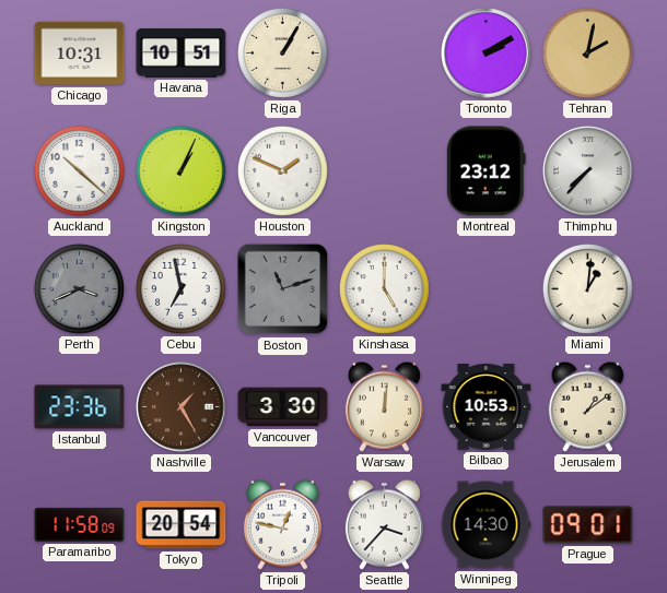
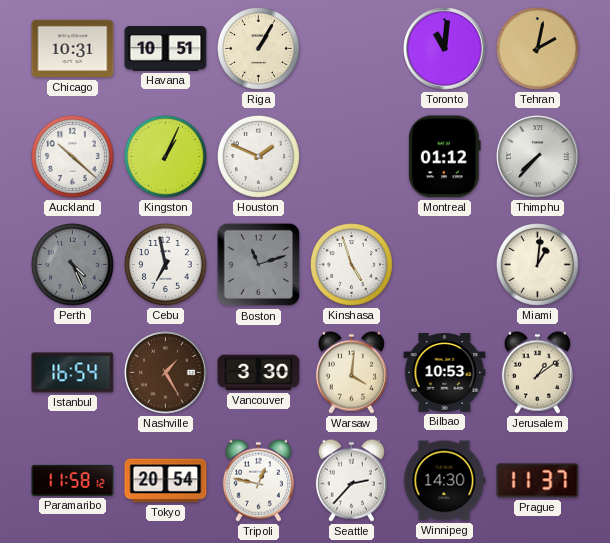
Toronto: 2:10 -> 11:01
Montreal: 23:12 -> 01:12
Perth: 3:41 -> 4:26
Kinshasa: 5:00 -> 4:57
Istanbul: 23:36 -> 16:54
Warsaw: 12:01 -> 4:01
Paramaribo: 11:58:09 -> 11:58:12
Seattle: 3:37 -> 2:37
Prague: 09:01 -> 11:37
